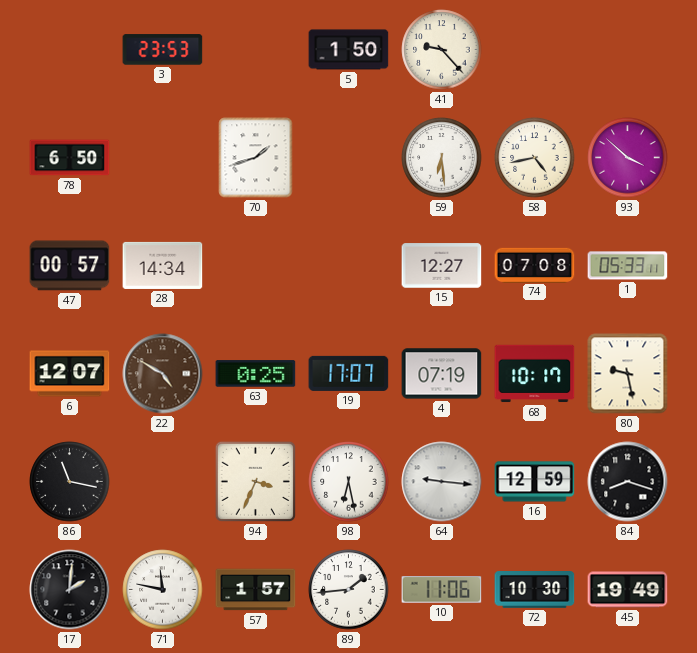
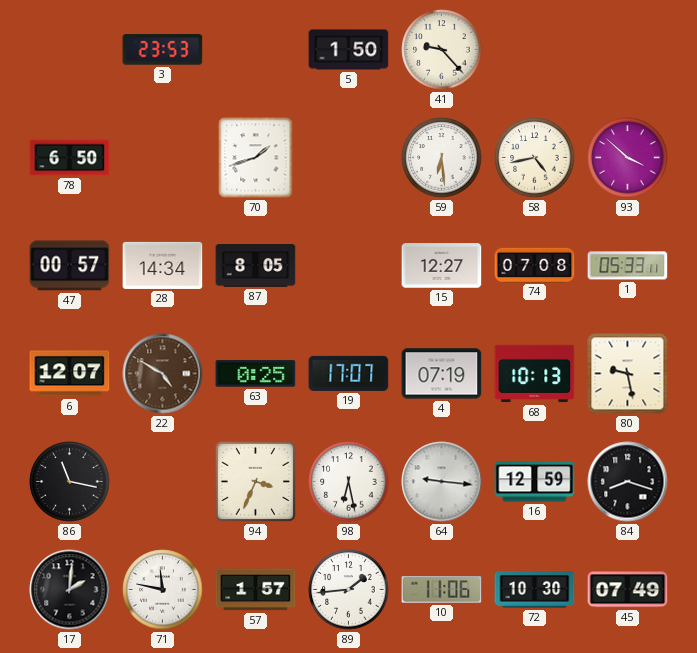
87: none -> 8:05
68: 10:17 -> 10:13
45: 19:49 -> 07:49
